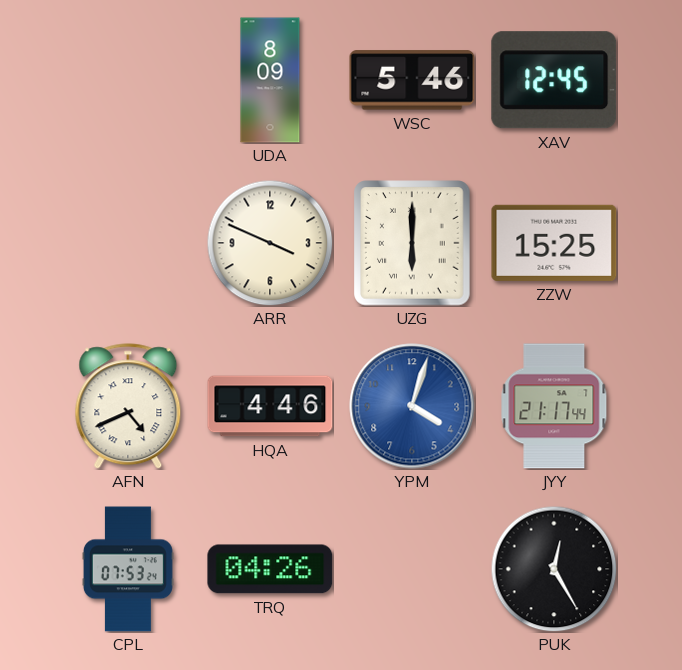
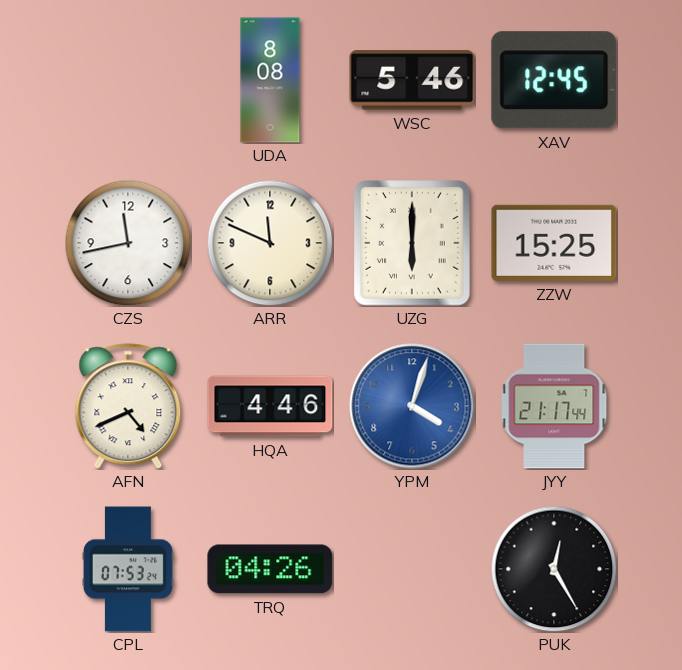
UDA: 8:09 -> 8:08
CZS: none -> 11:43
ARR: 3:49 -> 11:49
